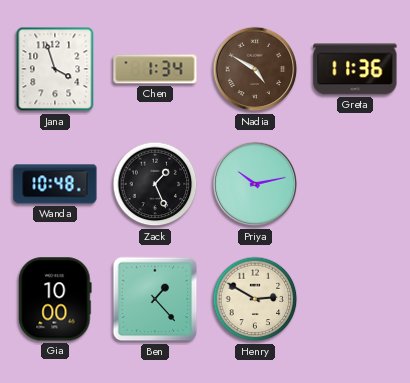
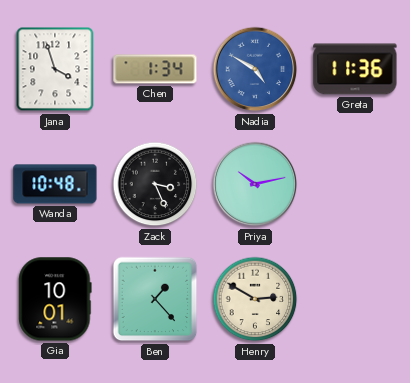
Nadia dial: brown -> blue
Zack: 1:26 -> 3:26
Gia: 10:00 -> 10:01
